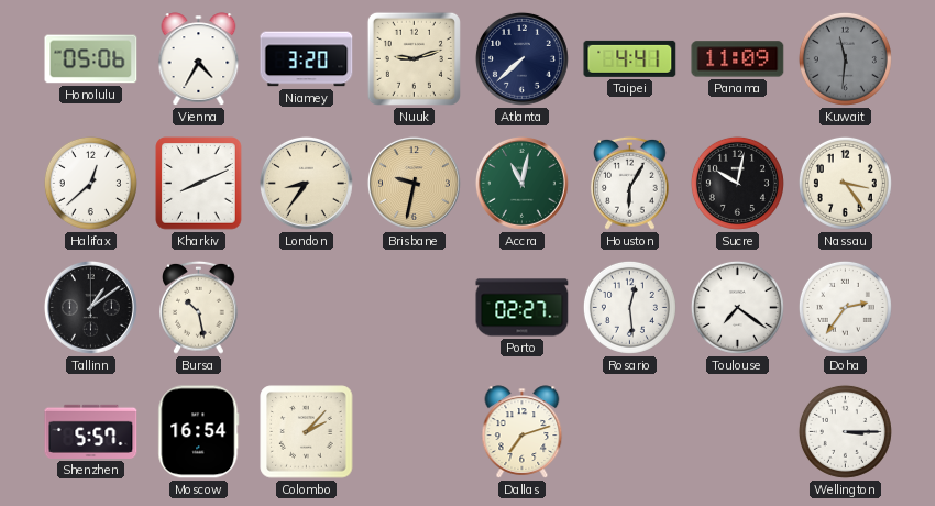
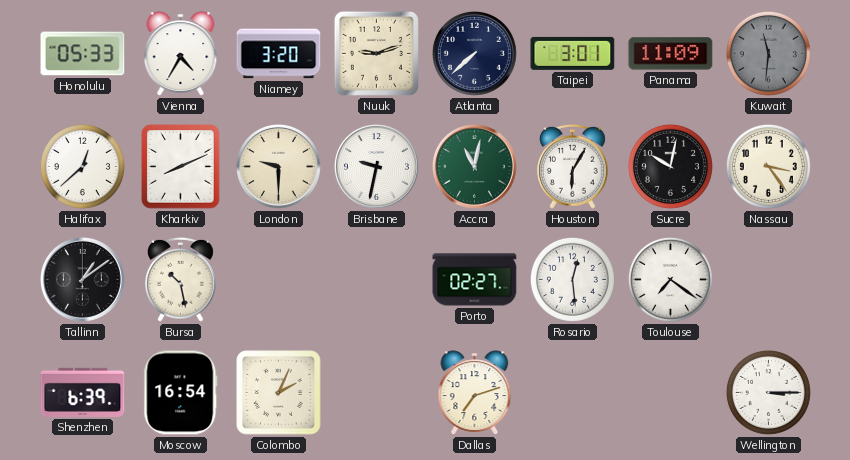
Honolulu: 05:06 -> 05:33
Taipei: 4:41 -> 3:01
London: 8:36 -> 9:30
Brisbane dial: champagne -> white
Doha: 2:36 -> none
Shenzhen: 5:57 -> 6:39
Colombo: 2:07 -> 2:04
